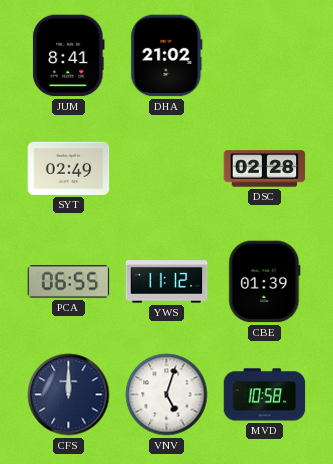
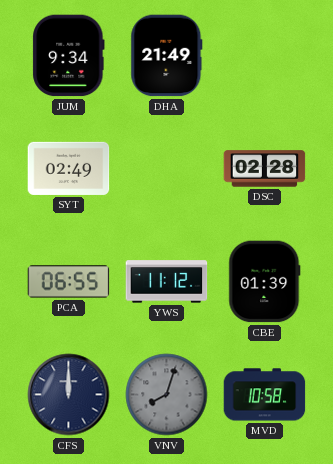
JUM: 8:41 -> 9:34
DHA: 21:02 -> 21:49
VNV: 5:03 -> 8:03
VNV dial: white -> grey
